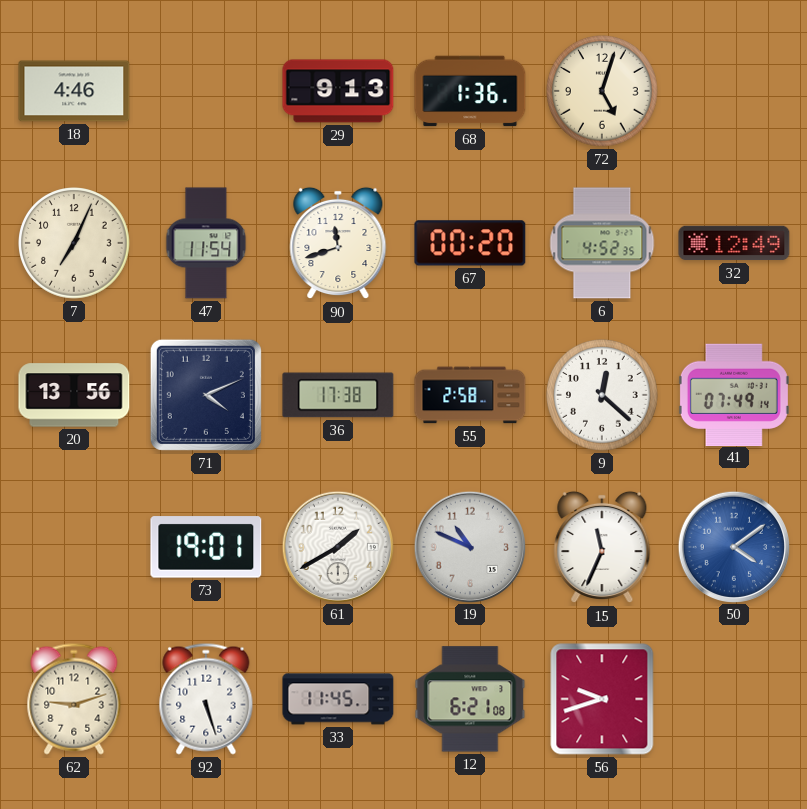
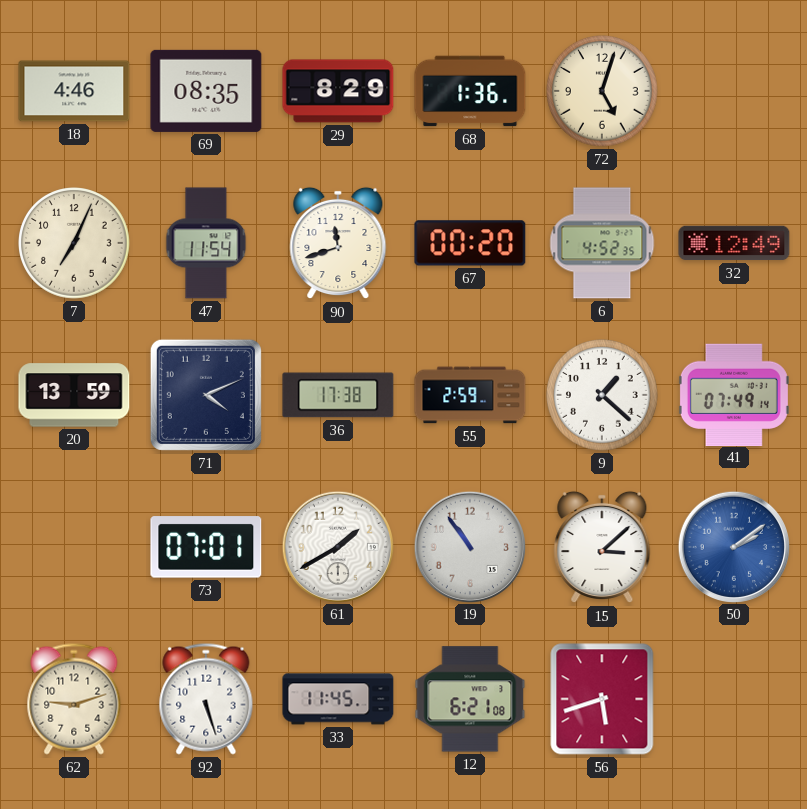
69: none -> 08:35
29: 9:13 -> 8:29
20: 13:56 -> 13:59
55: 2:58 -> 2:59
9: 12:22 -> 1:22
73: 19:01 -> 07:01
19: 10:49 -> 10:54
15: 11:34 -> 3:08
50: 4:09 -> 2:09
56: 9:42 -> 5:42
